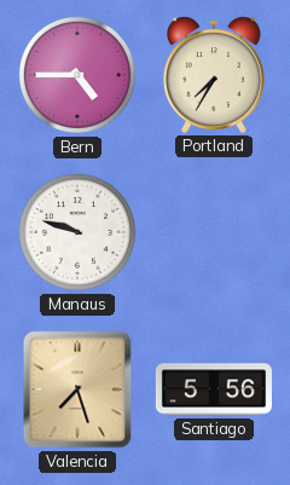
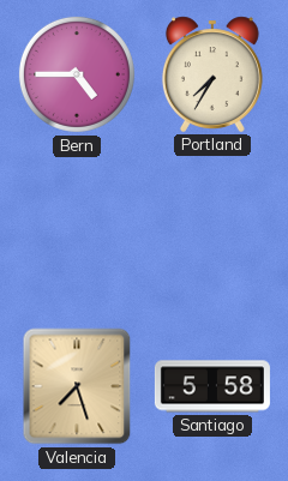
Manaus: 9:48 -> none
Santiago: 5:56 -> 5:58
